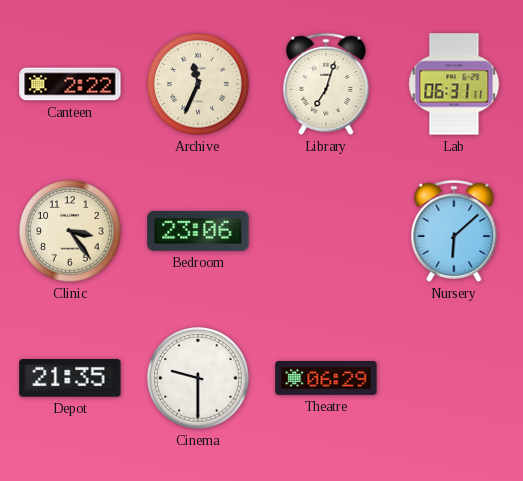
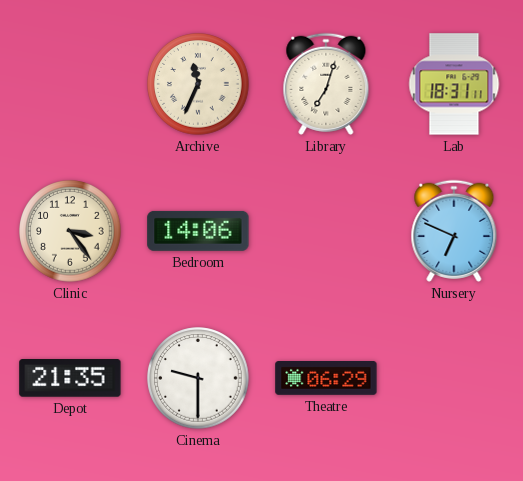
Canteen: 2:22 -> none
Lab: 06:31 -> 18:31
Bedroom: 23:06 -> 14:06
Nursery: 6:08 -> 6:49
